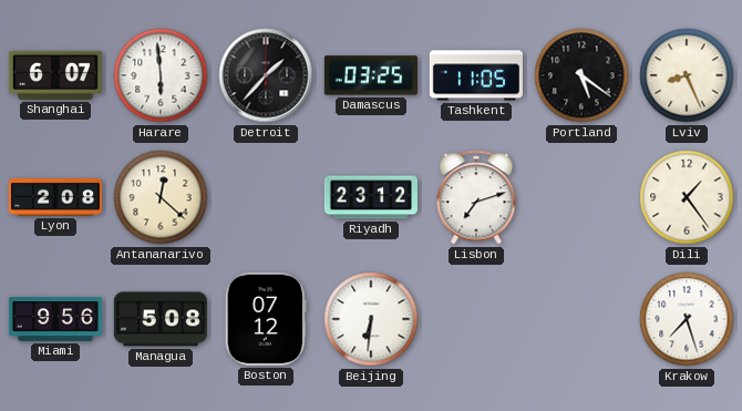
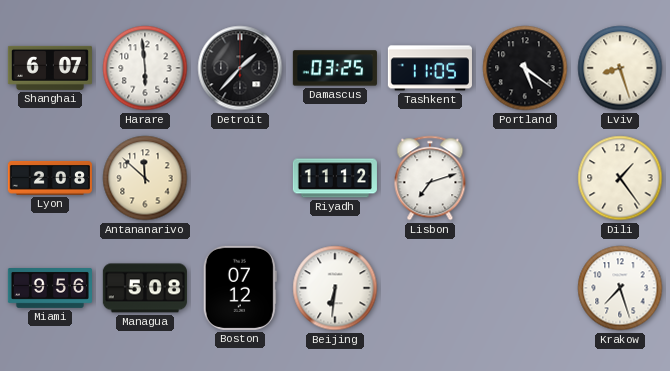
Lviv: 8:26 -> 8:27
Antananarivo: 12:22 -> 11:52
Riyadh: 23:12 -> 11:12
